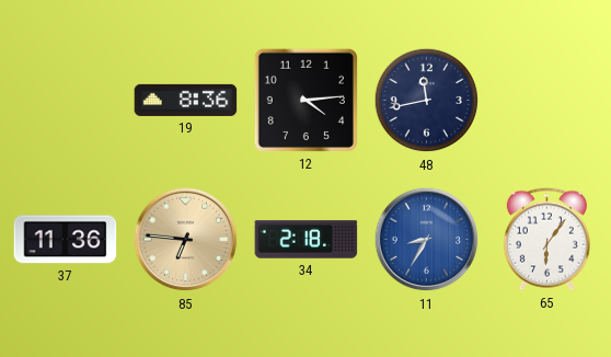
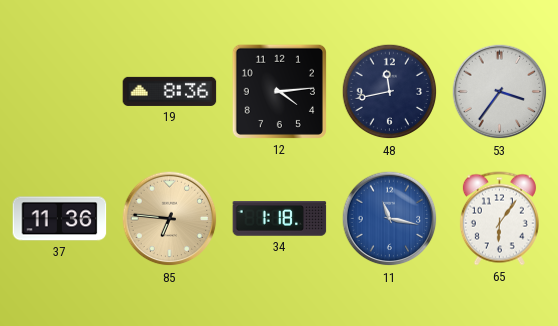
53: none -> 3:36
34: 2:18 -> 1:18
11: 8:35 -> 11:17
